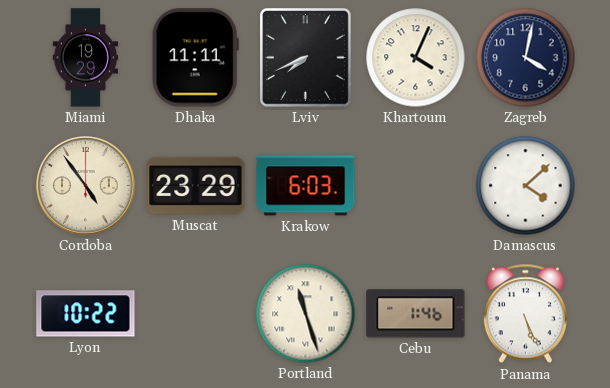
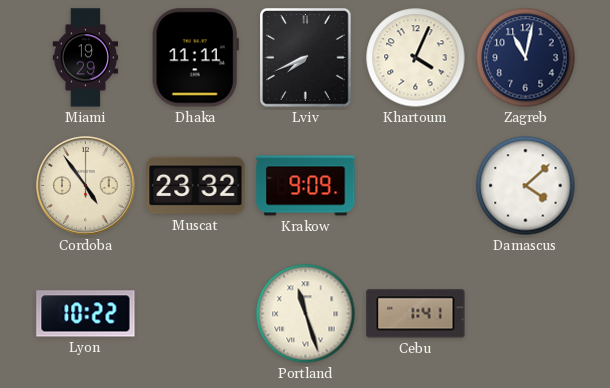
Zagreb: 4:02 -> 11:02
Muscat: 23:29 -> 23:32
Krakow: 6:03 -> 9:09
Cebu: 1:46 -> 1:41
Panama: 5:26 -> none
